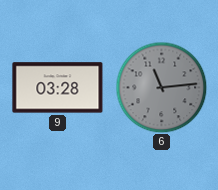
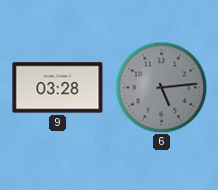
6: 11:14 -> 5:14
